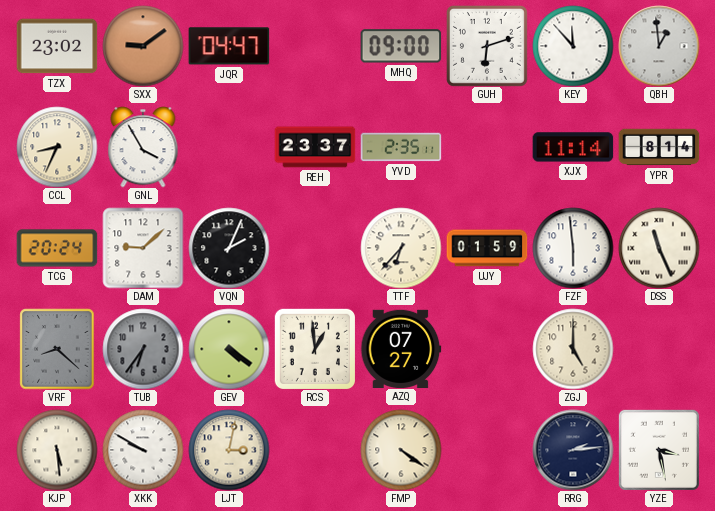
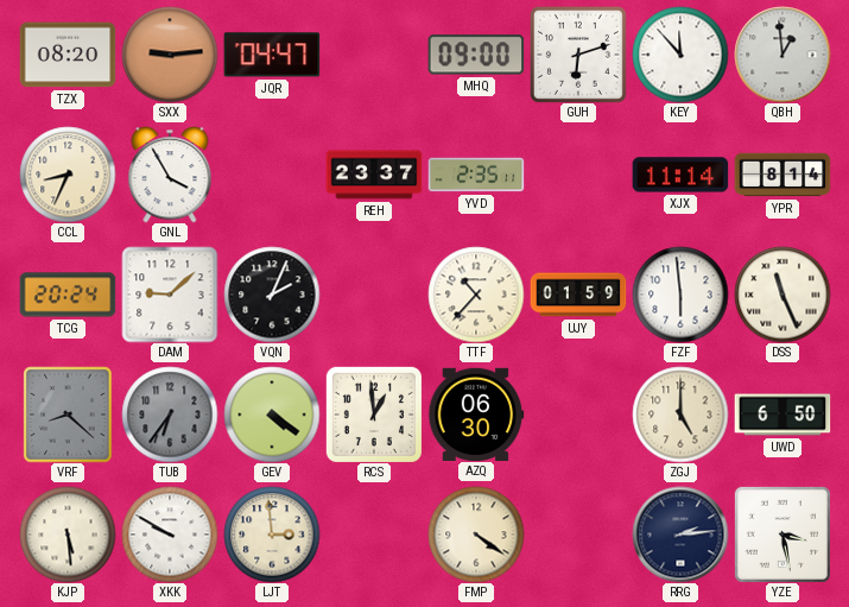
TZX: 23:02 -> 08:20
SXX: 9:09 -> 9:14
TTF: 6:37 -> 10:37
AZQ: 07:27 -> 06:30
UWD: none -> 6:50
LJT: 3:02 -> 2:59
